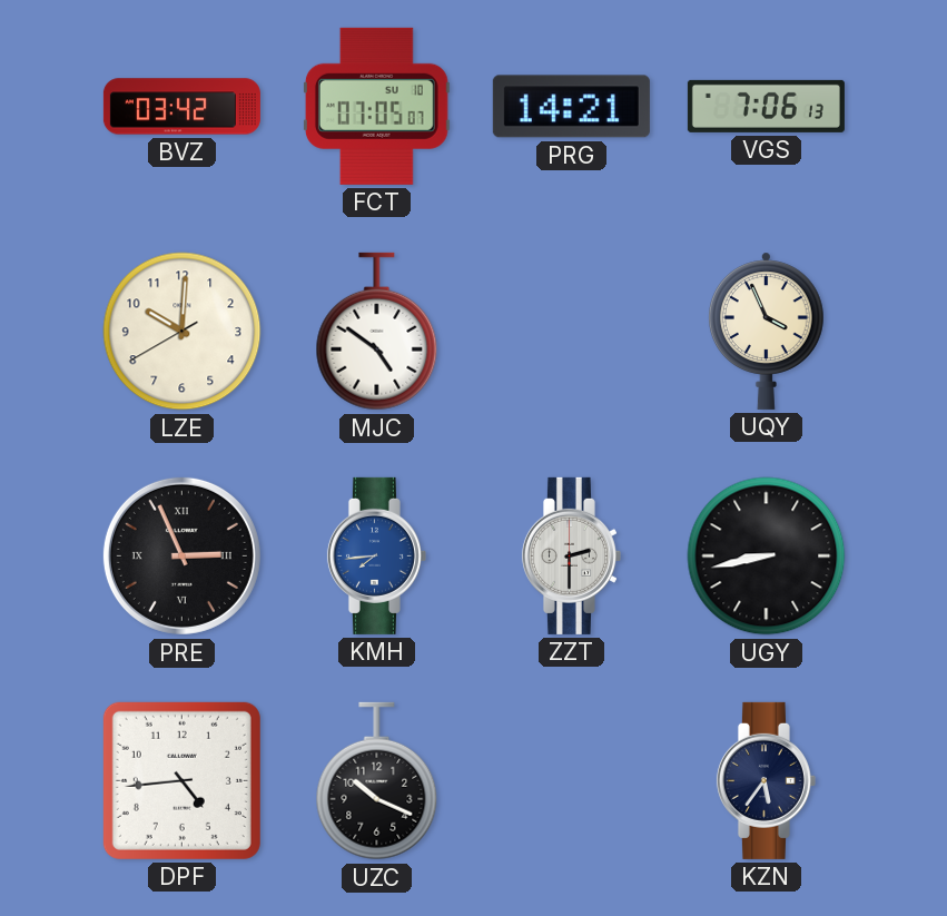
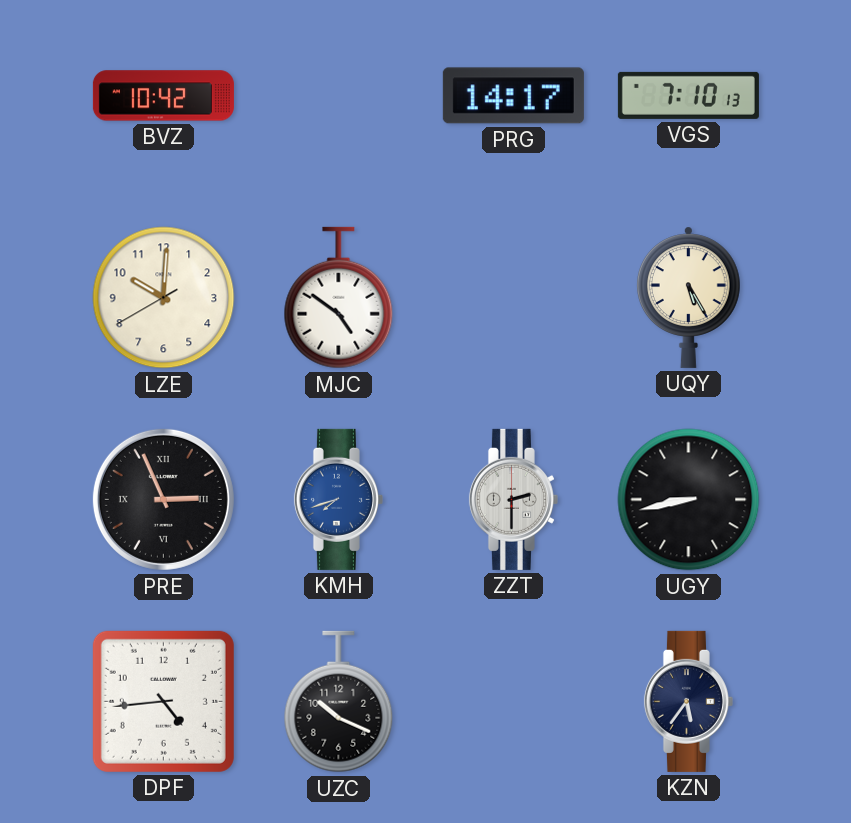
BVZ: 03:42 -> 10:42
FCT: 07:05 -> none
PRG: 14:21 -> 14:17
VGS: 7:06 -> 7:10
UQY: 3:56 -> 5:25
KMH: 7:44 -> 7:42
